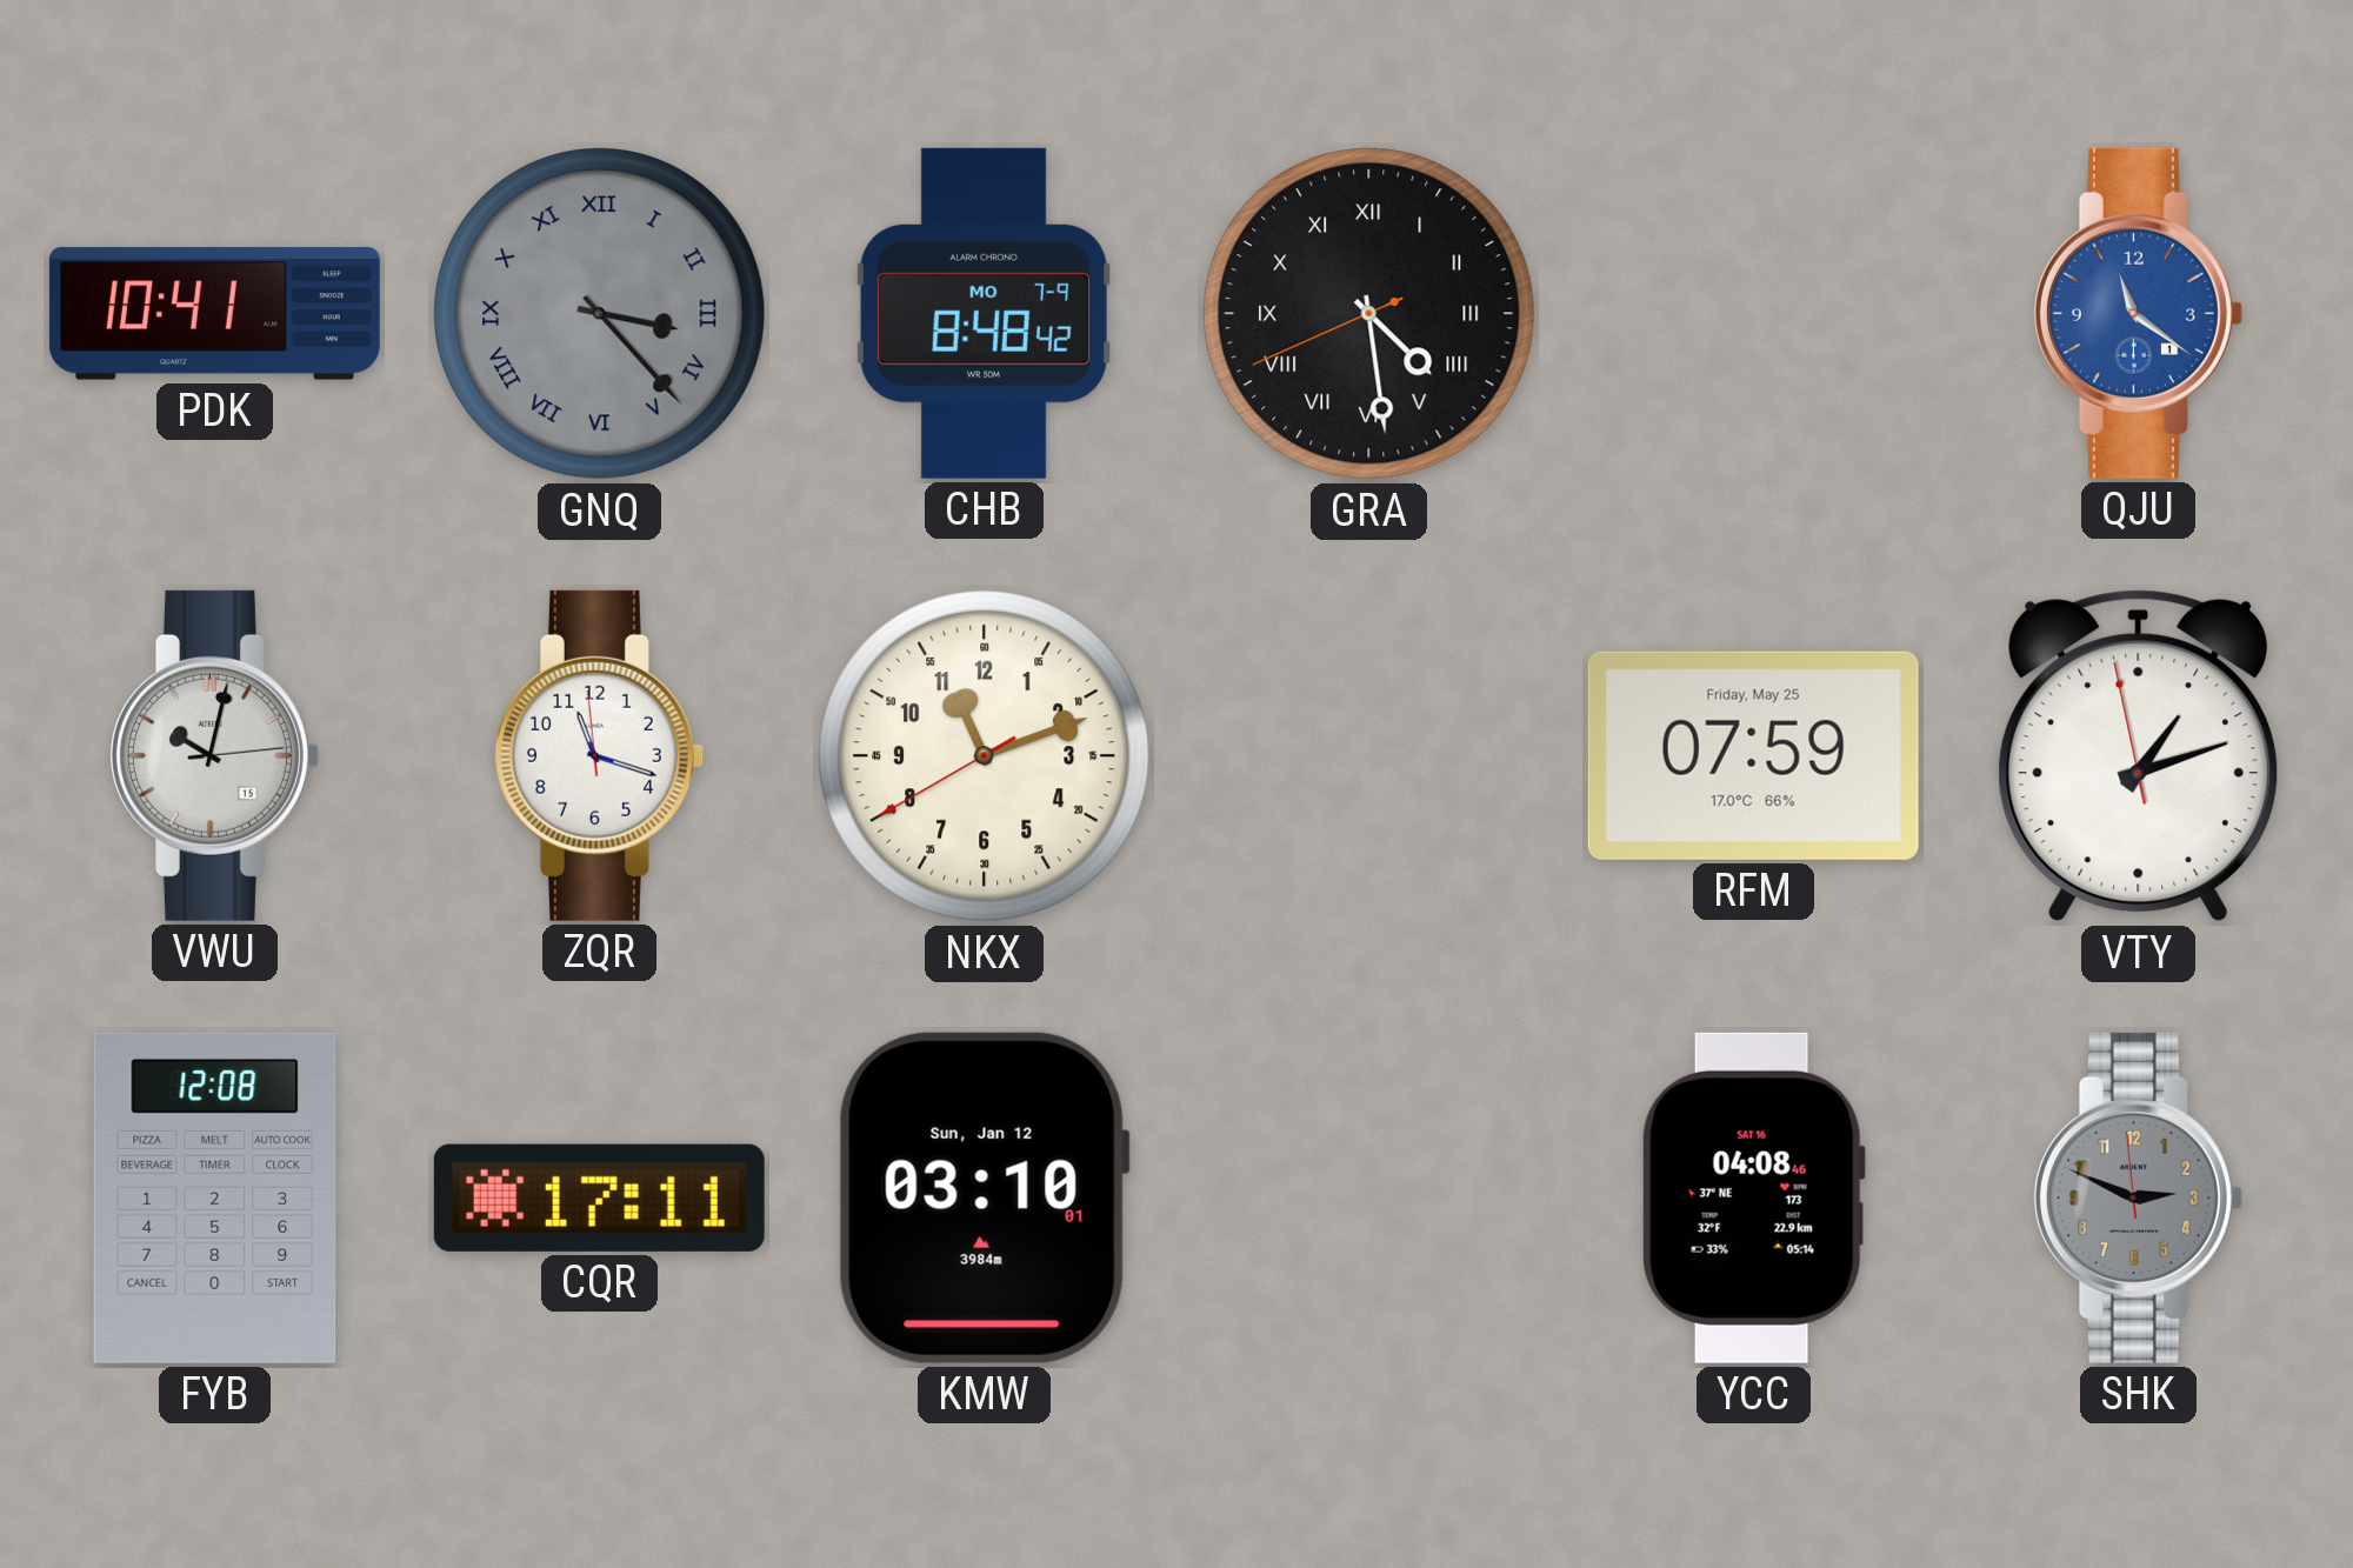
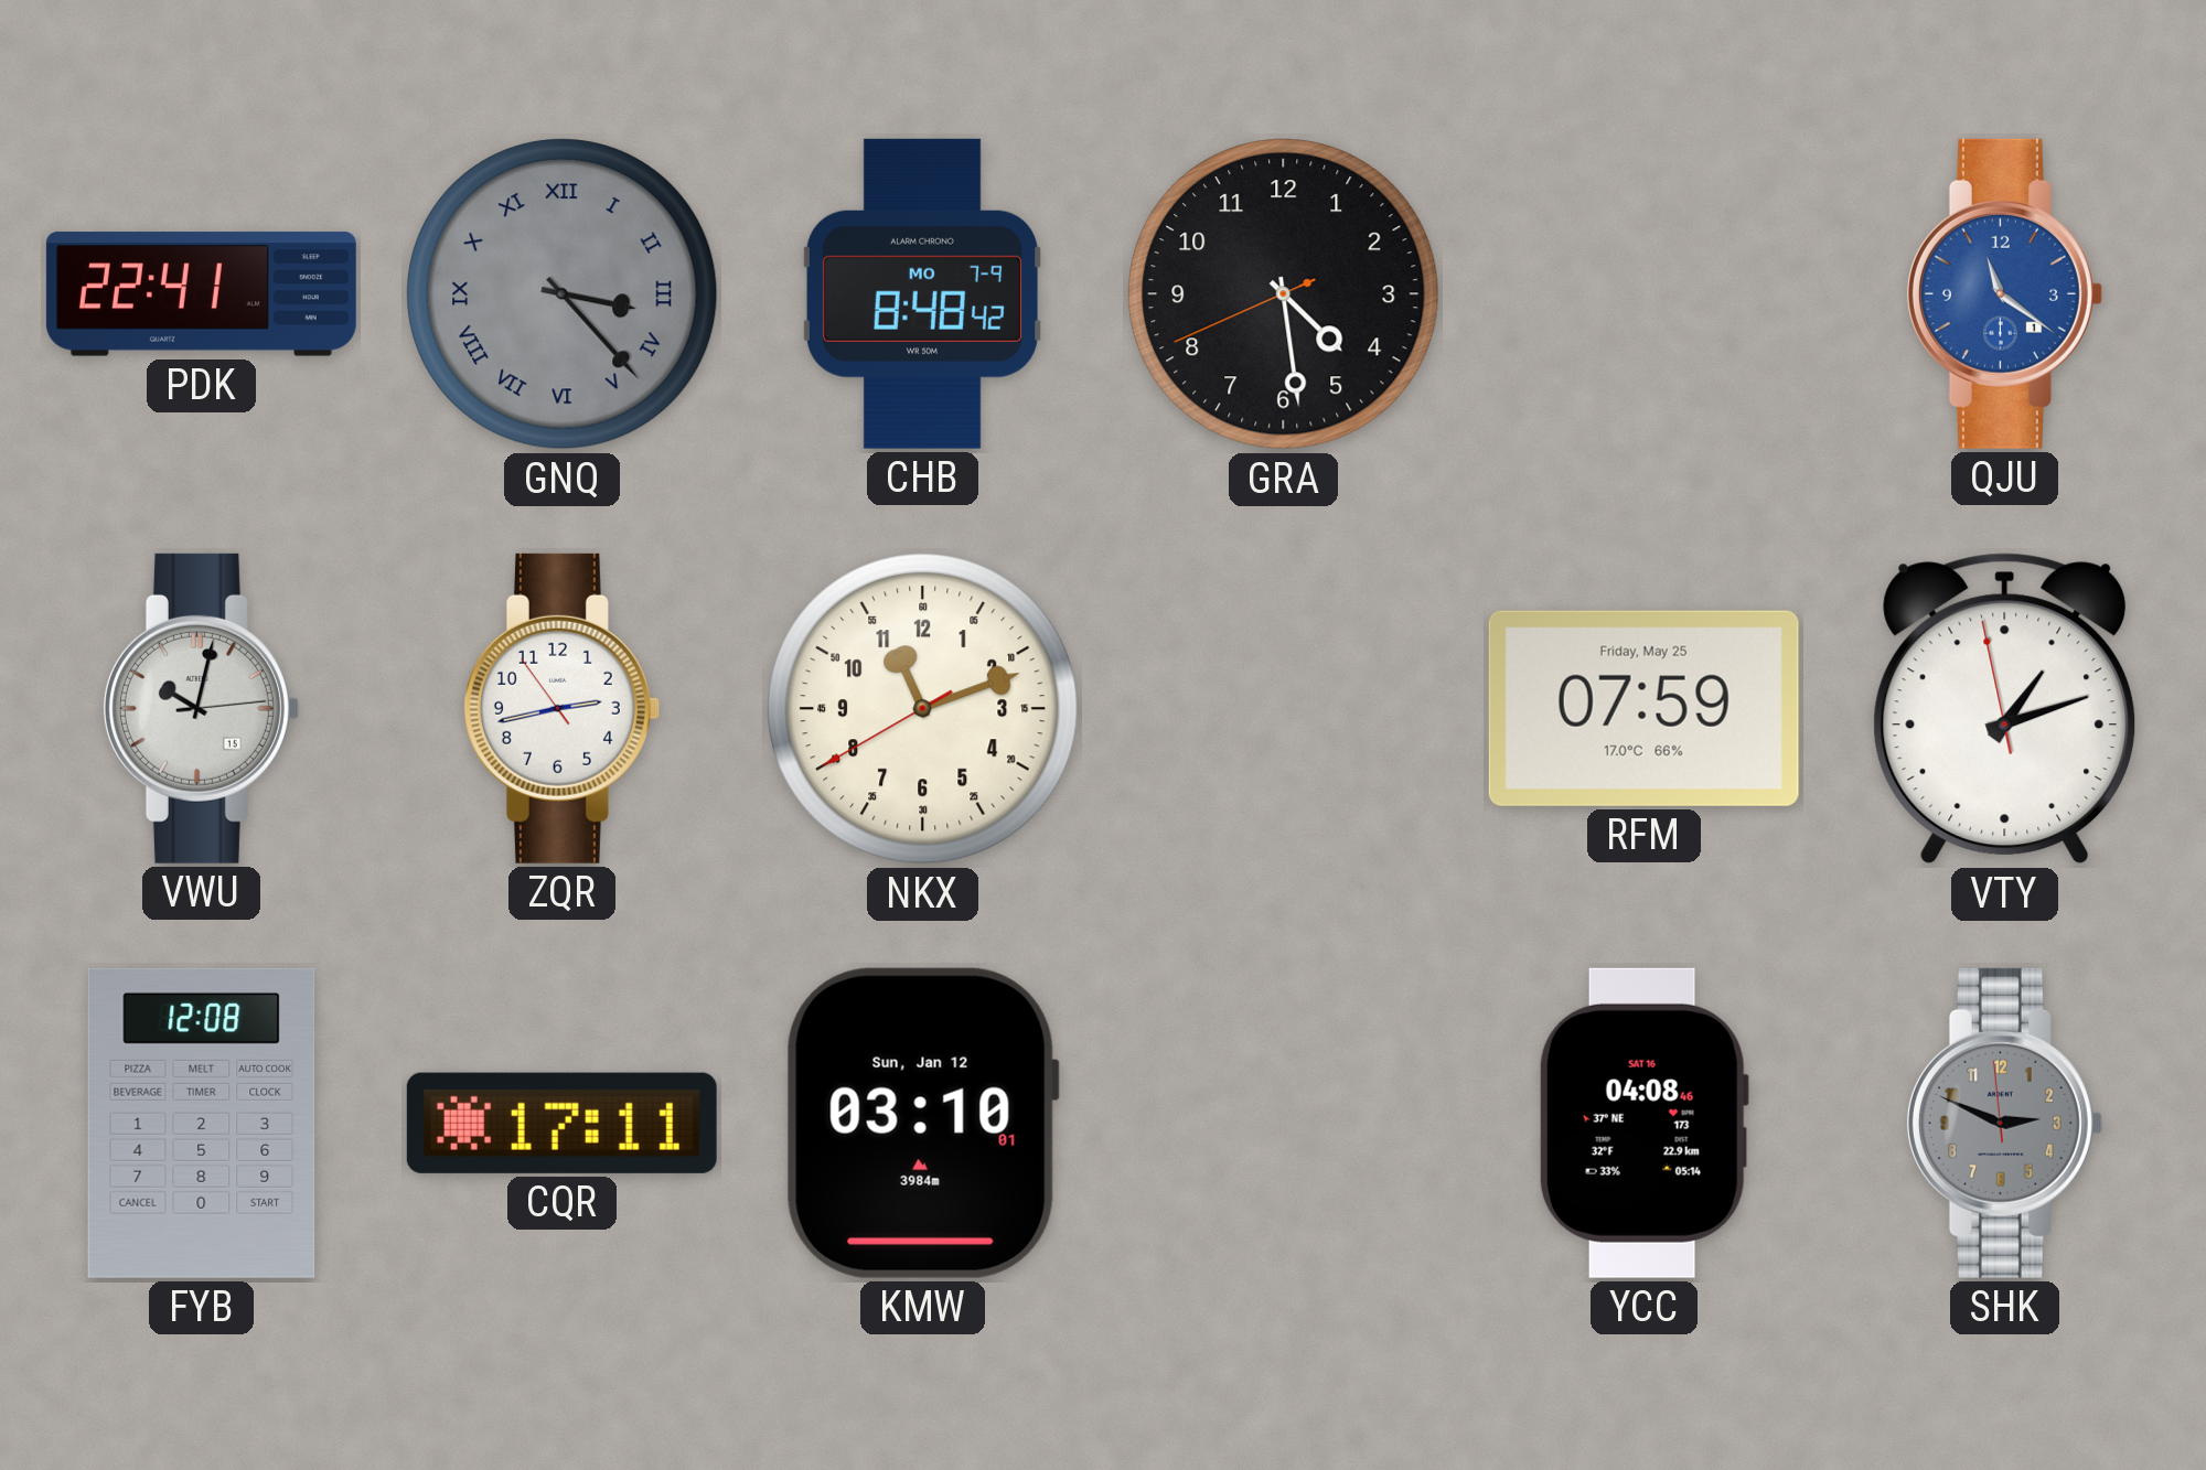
PDK: 10:41 -> 22:41
GRA numerals: Roman -> Arabic
ZQR: 11:17 -> 2:42
